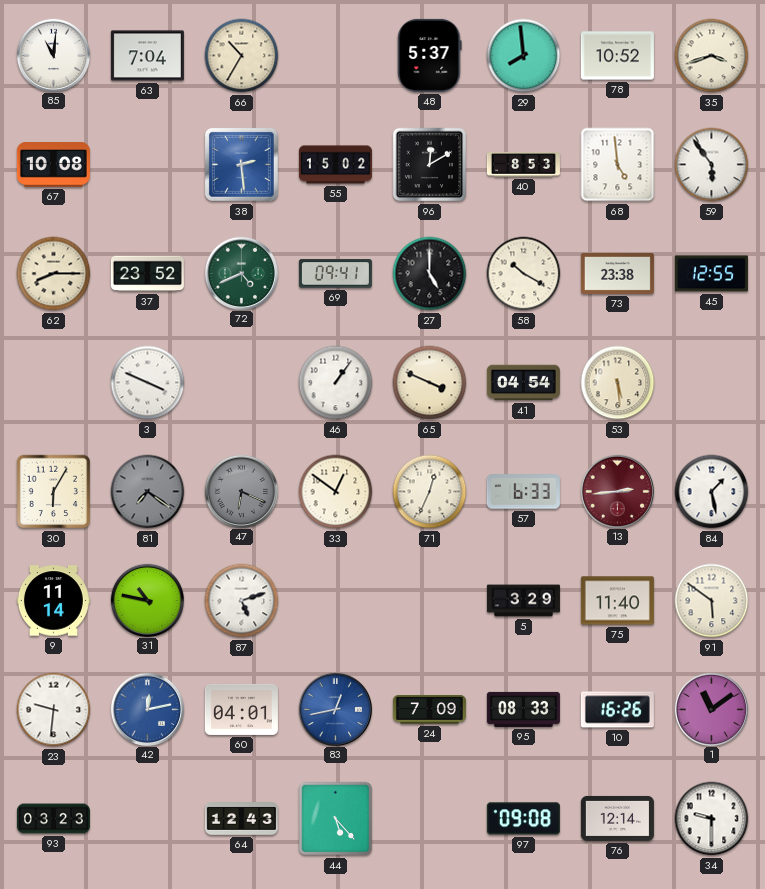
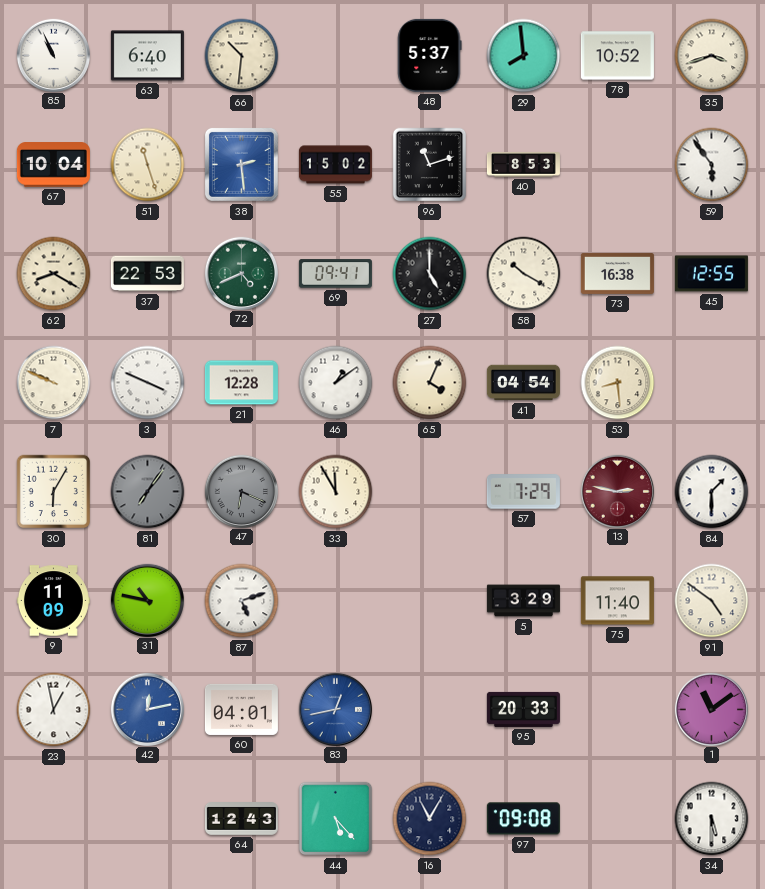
85: 11:01 -> 10:56
63: 7:04 -> 6:40
66: 10:35 -> 10:31
67: 10:08 -> 10:04
51: none -> 11:27
96: 12:10 -> 11:12
68: 4:59 -> none
62: 8:15 -> 8:20
37: 23:52 -> 22:53
73: 23:38 -> 16:38
7: none -> 9:49
21: none -> 12:28
46: 1:06 -> 1:09
65: 3:49 -> 4:04
53: 5:29 -> 8:29
81: 7:21 -> 7:06
33: 12:51 -> 11:55
71: 12:34 -> none
57: 6:33 -> 7:29
13: 2:44 -> 2:47
84: 1:28 -> 1:30
9: 11:14 -> 11:09
91: 5:51 -> 4:51
23: 9:31 -> 12:58
24: 7:09 -> none
95: 08:33 -> 20:33
10: 16:26 -> none
93: 03:23 -> none
16: none -> 11:05
76: 12:14 -> none
34: 9:30 -> 5:30
